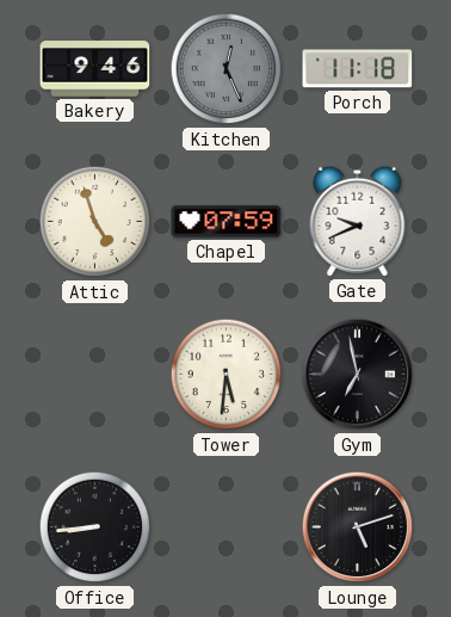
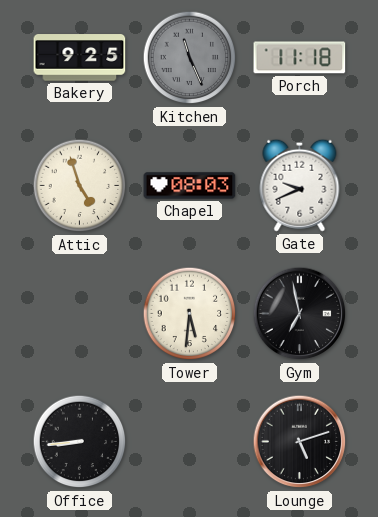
Bakery: 9:46 -> 9:25
Kitchen: 12:26 -> 11:26
Chapel: 07:59 -> 08:03
